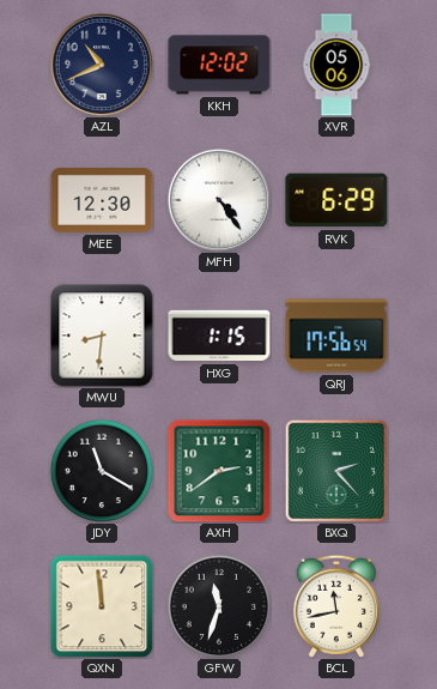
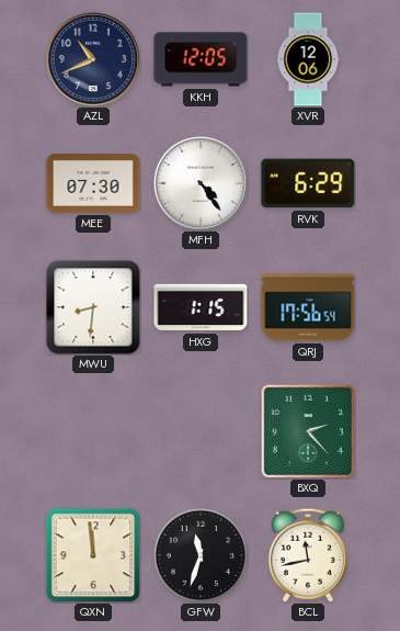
KKH: 12:02 -> 12:05
XVR: 05:06 -> 12:06
MEE: 12:30 -> 07:30
JDY: 11:20 -> none
AXH: 2:39 -> none
